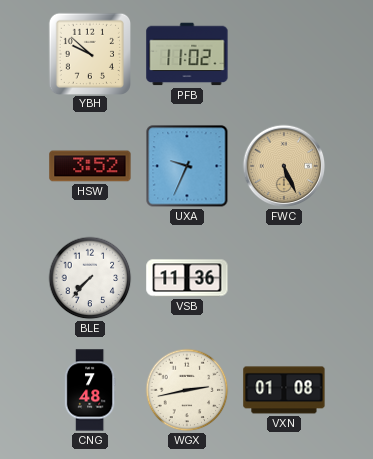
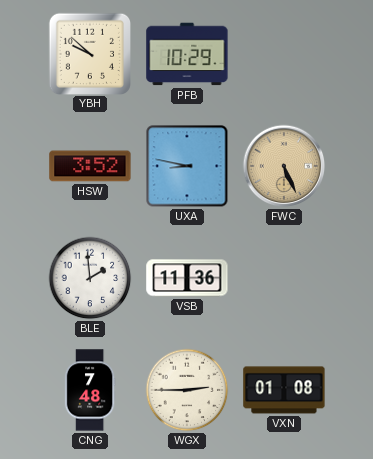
PFB: 11:02 -> 10:29
UXA: 9:34 -> 8:47
BLE: 7:37 -> 1:59
WGX: 2:43 -> 2:45
